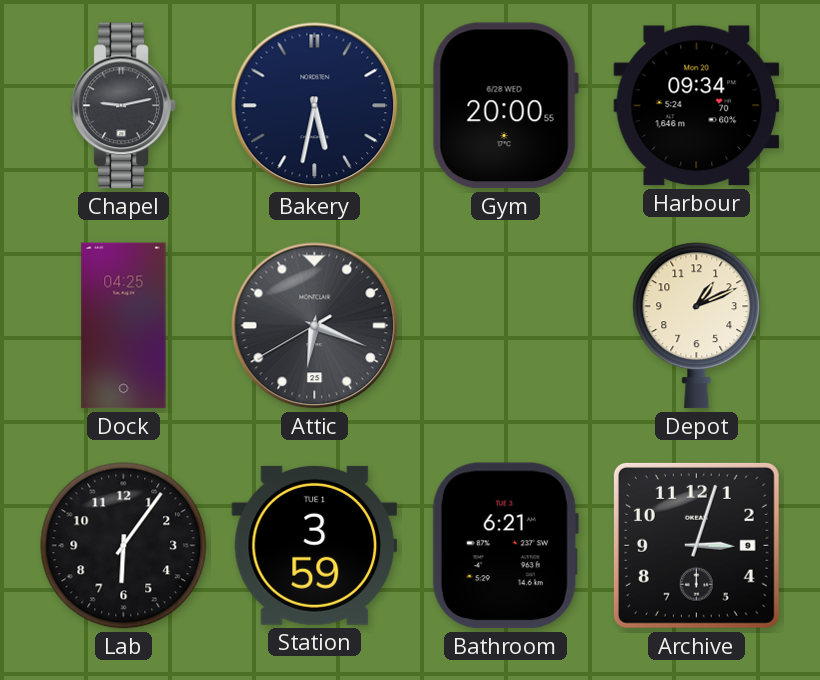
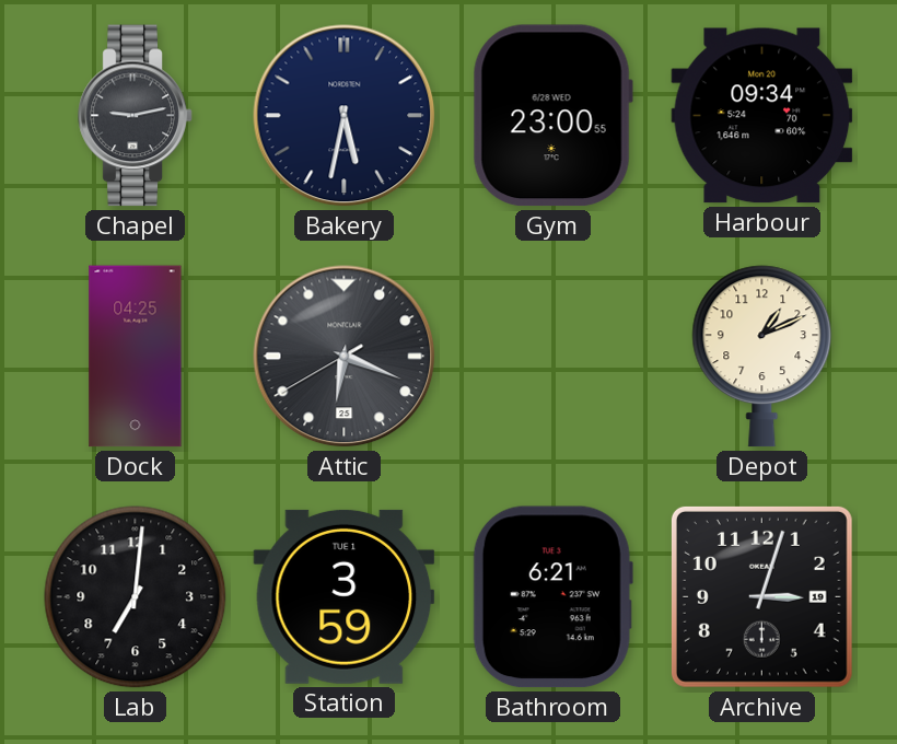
Gym: 20:00 -> 23:00
Lab: 6:06 -> 7:01
Archive date: 9 -> 19
